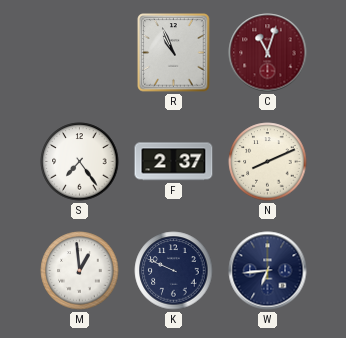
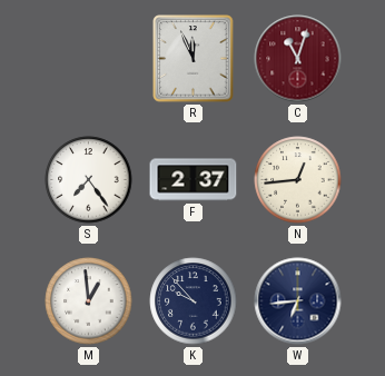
R: 10:56 -> 11:56
N: 8:11 -> 12:44
K: 9:49 -> 9:53
